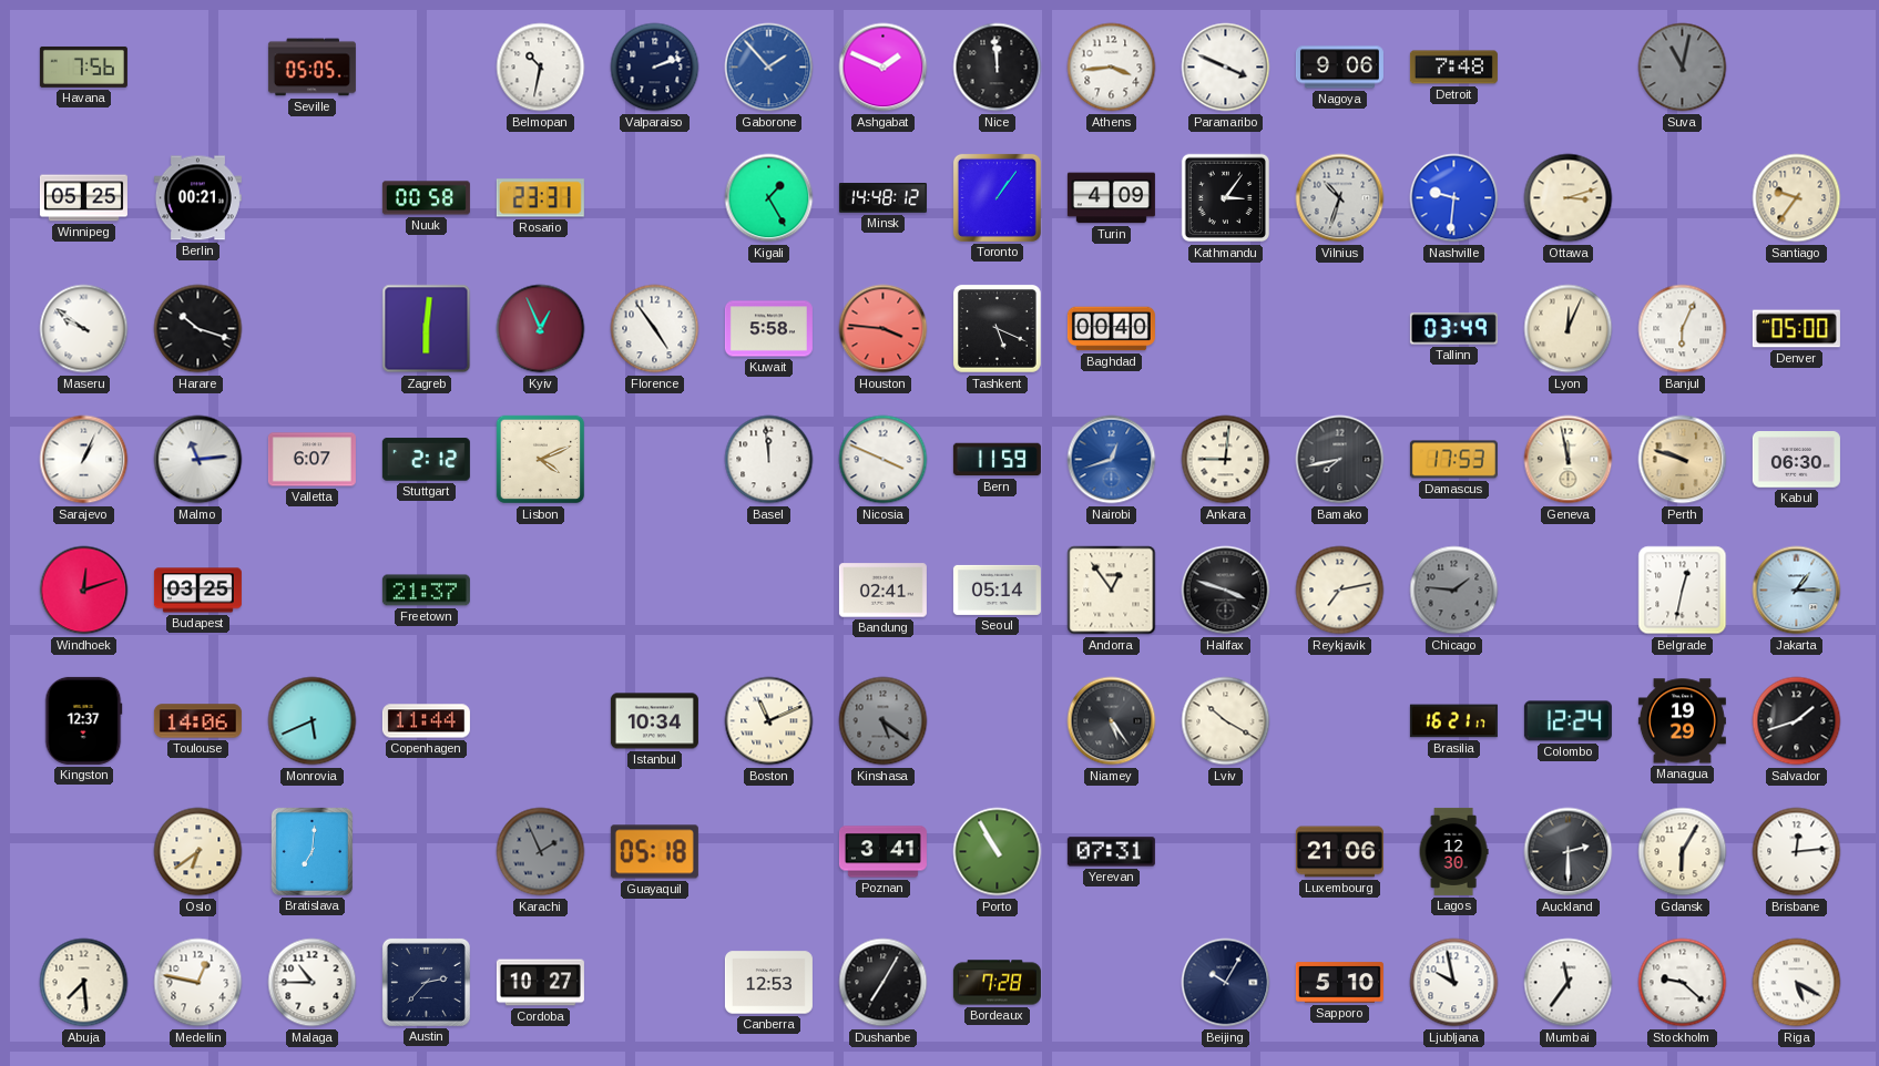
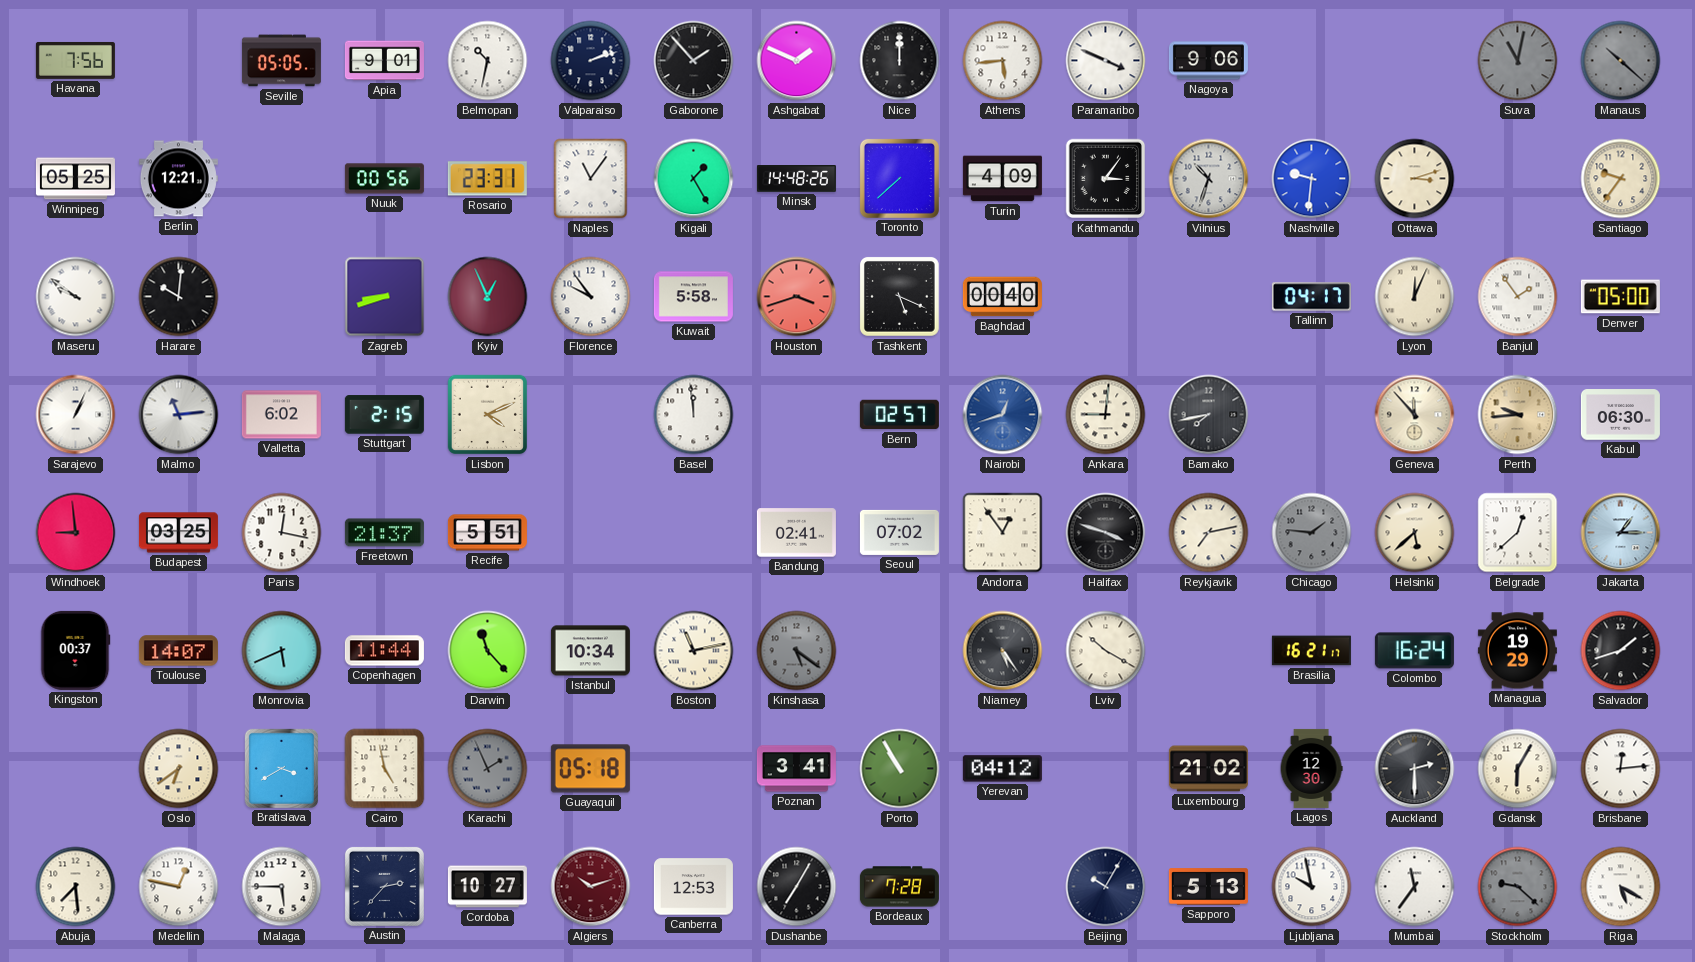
Apia: none -> 9:01
Gaborone dial: blue -> black
Nice: 11:59 -> 12:00
Athens: 3:44 -> 5:44
Detroit: 7:48 -> none
Manaus: none -> 10:22
Berlin: 00:21 -> 12:21
Nuuk: 00:58 -> 00:56
Naples: none -> 11:06
Minsk: 14:48:12 -> 14:48:26
Toronto: 1:06 -> 7:38
Harare: 10:18 -> 10:01
Zagreb: 6:01 -> 8:42
Florence: 4:54 -> 9:54
Houston: 3:46 -> 3:42
Tallinn: 03:49 -> 04:17
Banjul: 6:04 -> 1:54
Valletta: 6:07 -> 6:02
Stuttgart: 2:12 -> 2:15
Nicosia: 3:49 -> none
Bern: 11:59 -> 02:57
Damascus: 17:53 -> none
Geneva: 11:58 -> 11:53
Perth: 9:48 -> 9:44
Windhoek: 12:12 -> 8:59
Paris: none -> 12:17
Recife: none -> 5:51
Seoul: 05:14 -> 07:02
Helsinki: none -> 5:38
Belgrade: 12:32 -> 12:38
Kingston: 12:37 -> 00:37
Toulouse: 14:06 -> 14:07
Darwin: none -> 11:23
Boston: 11:11 -> 11:13
Colombo: 12:24 -> 16:24
Bratislava: 7:01 -> 3:40
Cairo: none -> 4:58
Yerevan: 07:31 -> 04:12
Luxembourg: 21:06 -> 21:02
Malaga: 10:45 -> 5:45
Algiers: none -> 10:12
Sapporo: 5:10 -> 5:13
Stockholm dial: white -> grey
